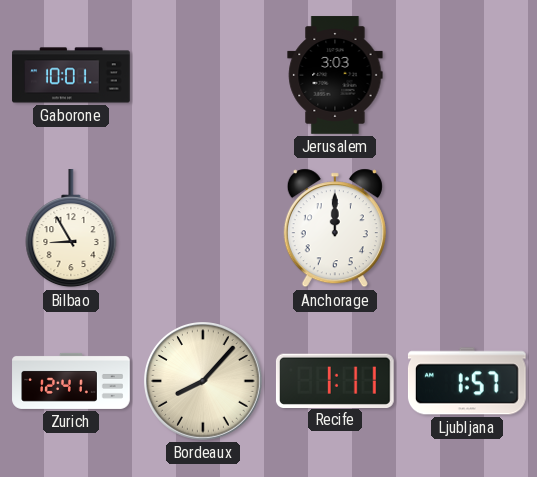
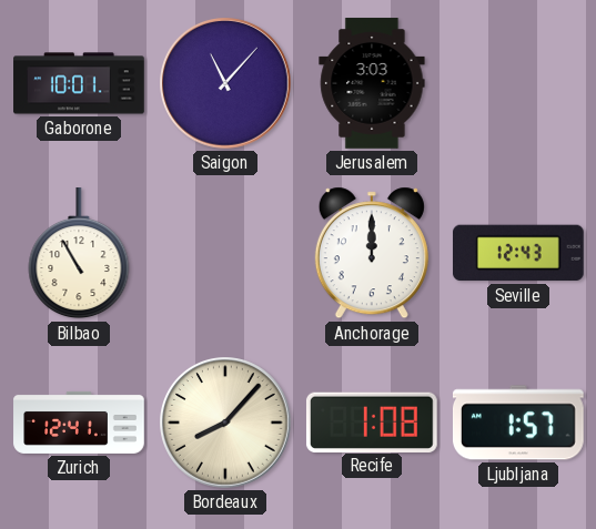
Saigon: none -> 11:07
Bilbao: 8:55 -> 10:55
Seville: none -> 12:43
Recife: 1:11 -> 1:08
